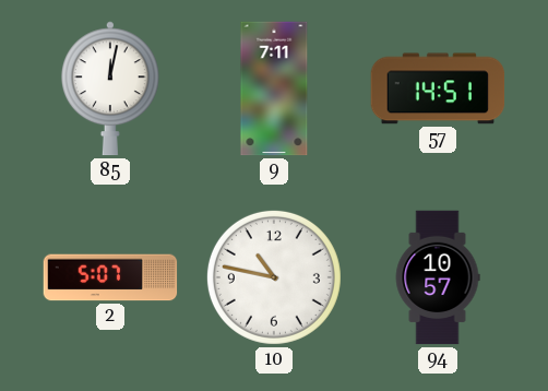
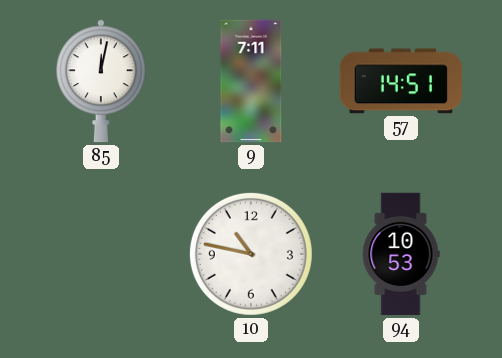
2: 5:07 -> none
94: 10:57 -> 10:53
